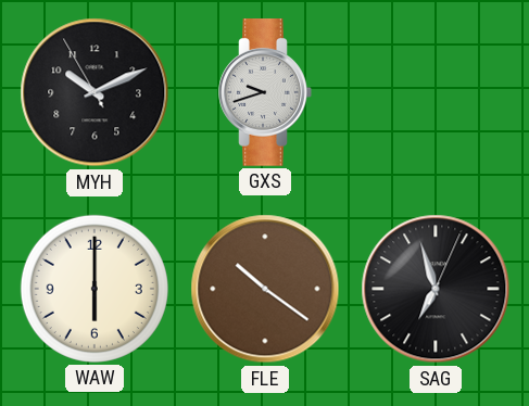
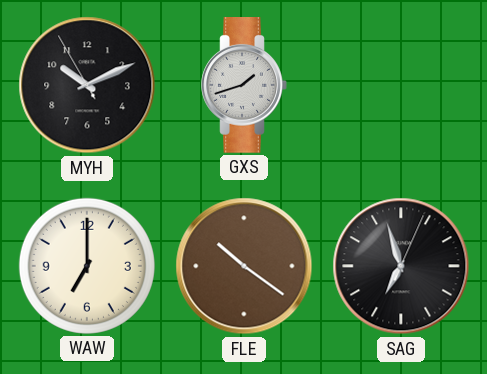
GXS: 9:42 -> 1:42
WAW: 6:00 -> 7:00
